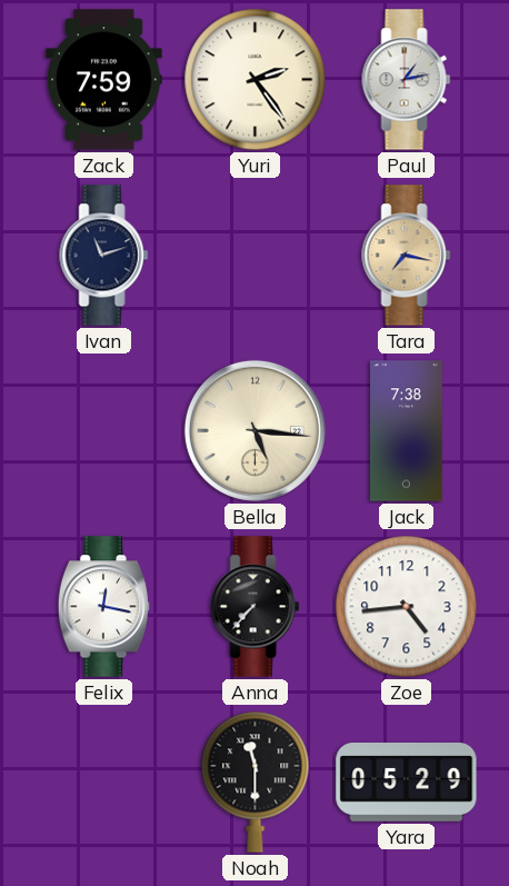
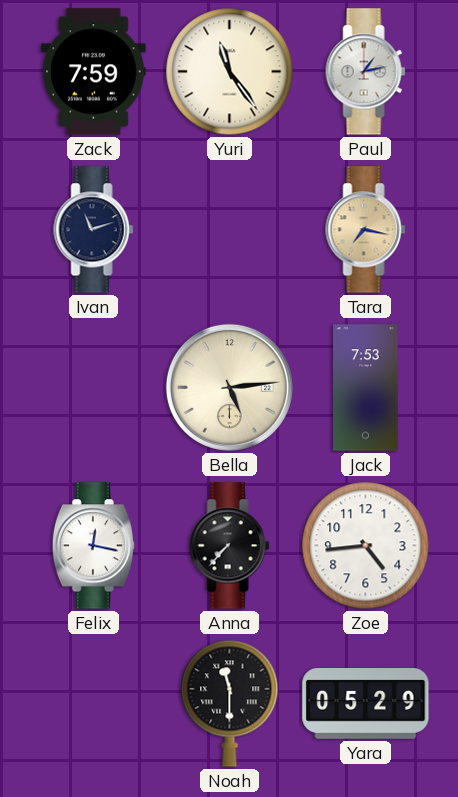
Yuri: 2:24 -> 11:24
Bella: 5:16 -> 5:14
Jack: 7:38 -> 7:53
